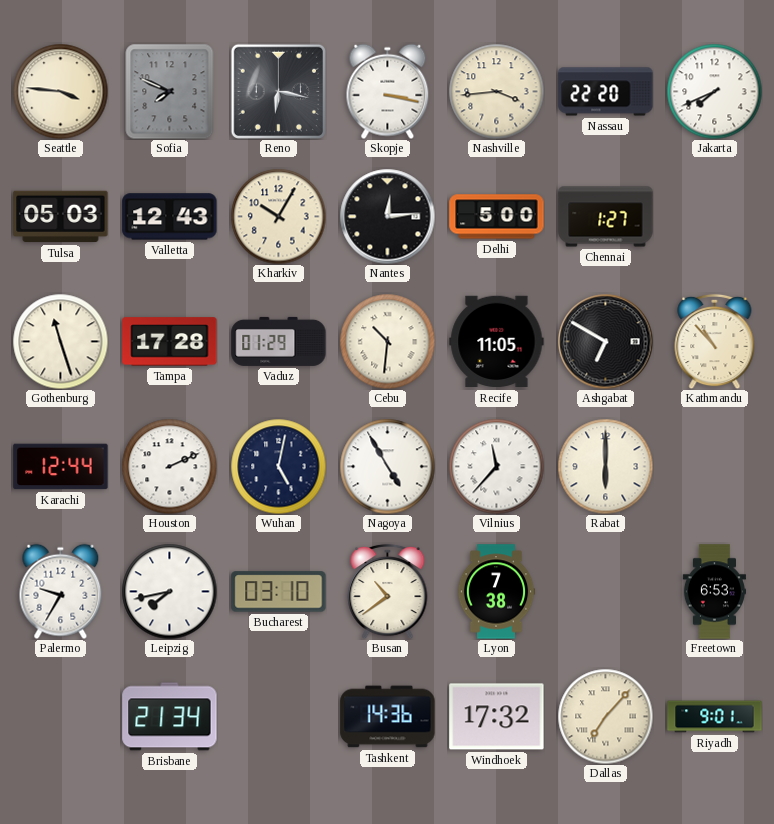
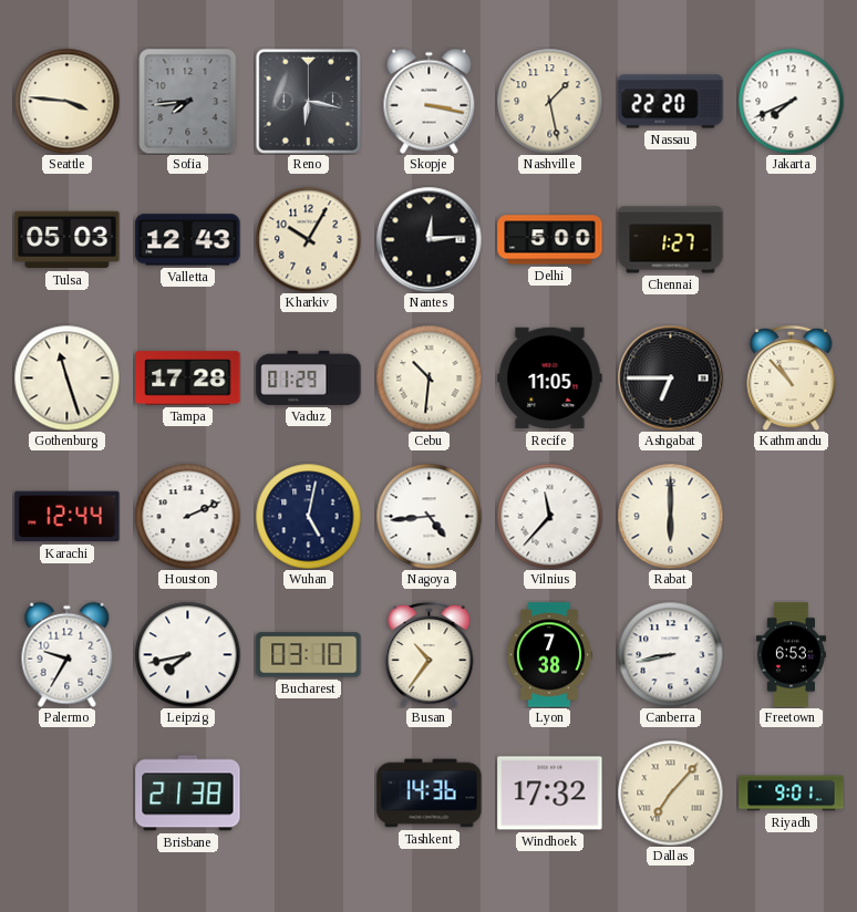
Sofia: 7:49 -> 7:44
Nashville: 3:44 -> 1:28
Ashgabat: 6:50 -> 6:45
Nagoya: 4:55 -> 4:44
Busan: 10:39 -> 10:36
Canberra: none -> 8:43
Brisbane: 21:34 -> 21:38
